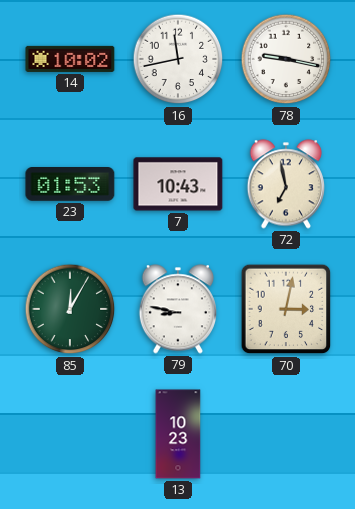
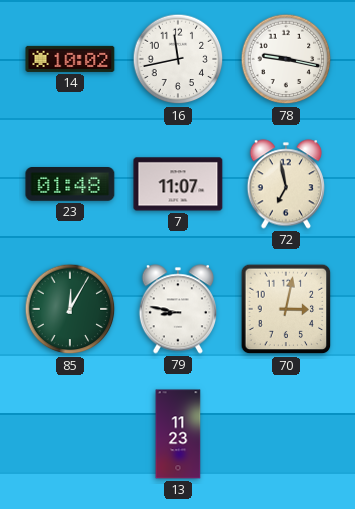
23: 01:53 -> 01:48
7: 10:43 -> 11:07
13: 10:23 -> 11:23
